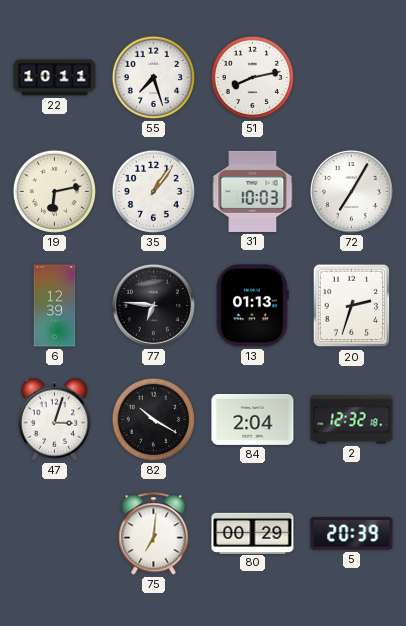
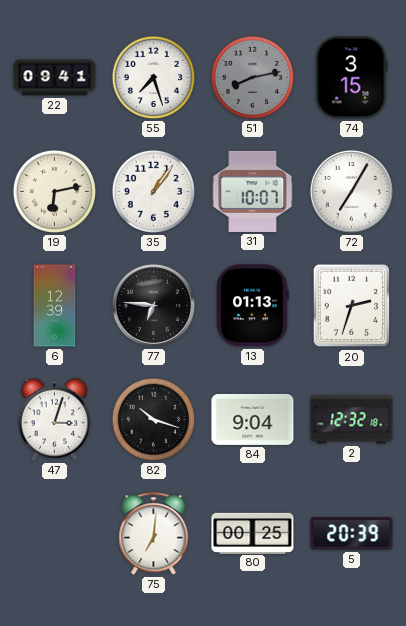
22: 10:11 -> 09:41
51 dial: white -> grey
74: none -> 3:15
31: 10:03 -> 10:07
82: 10:20 -> 10:18
84: 2:04 -> 9:04
80: 00:29 -> 00:25
